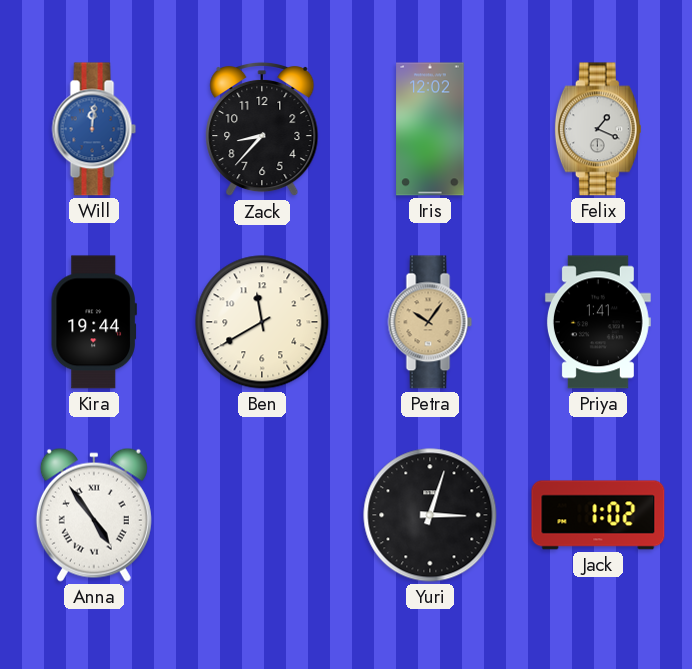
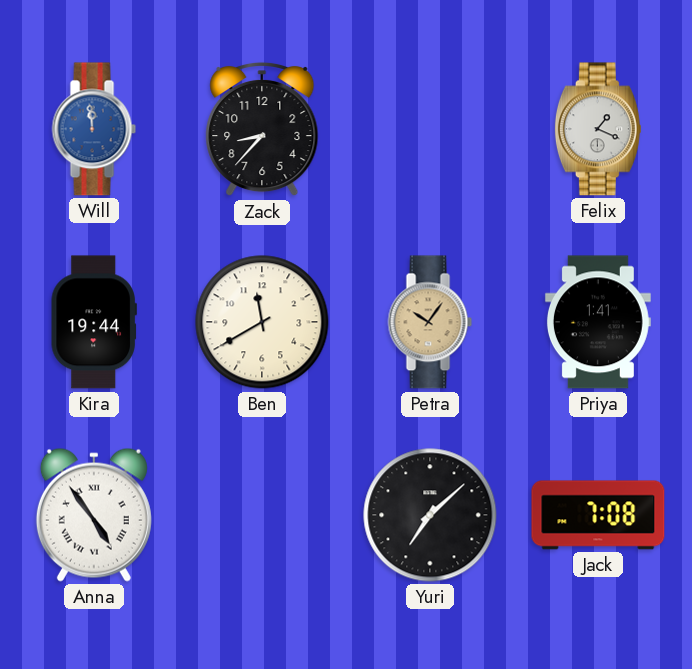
Will: 12:01 -> 11:59
Iris: 12:02 -> none
Yuri: 3:03 -> 7:08
Jack: 1:02 -> 7:08
